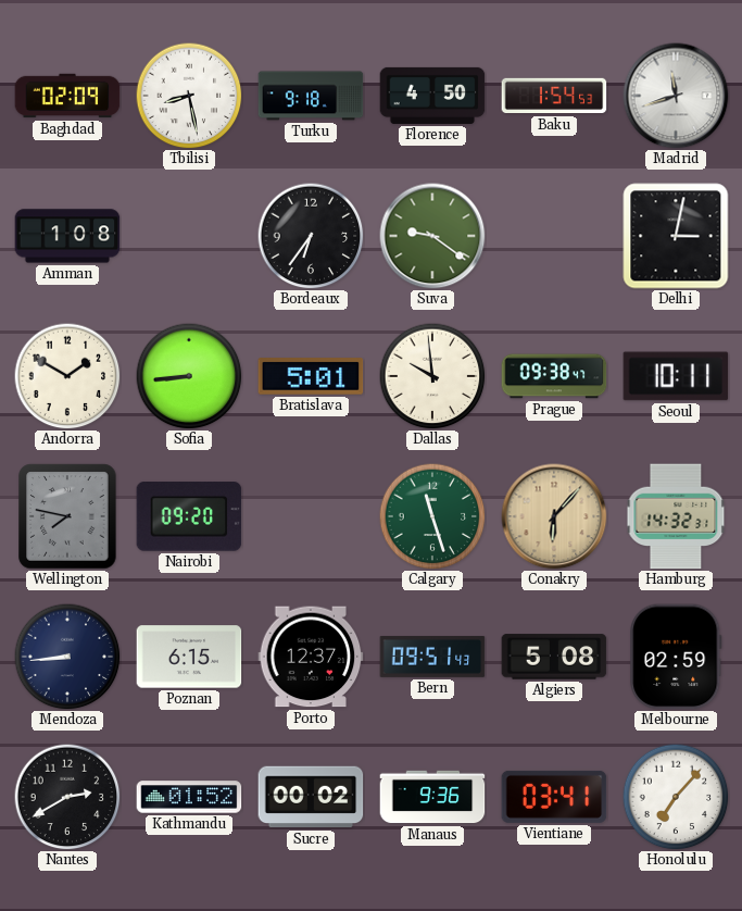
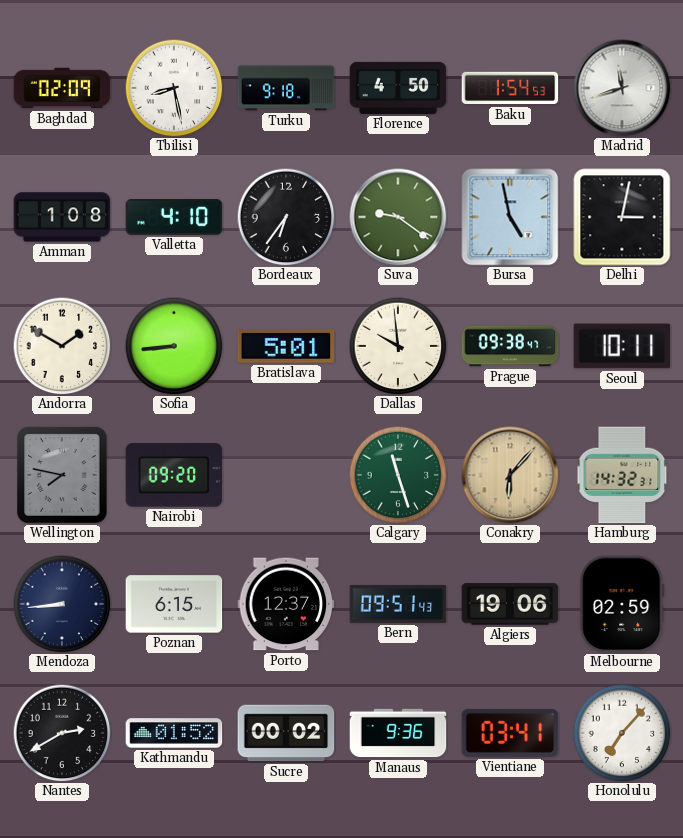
Valletta: none -> 4:10
Bursa: none -> 4:58
Algiers: 5:08 -> 19:06
